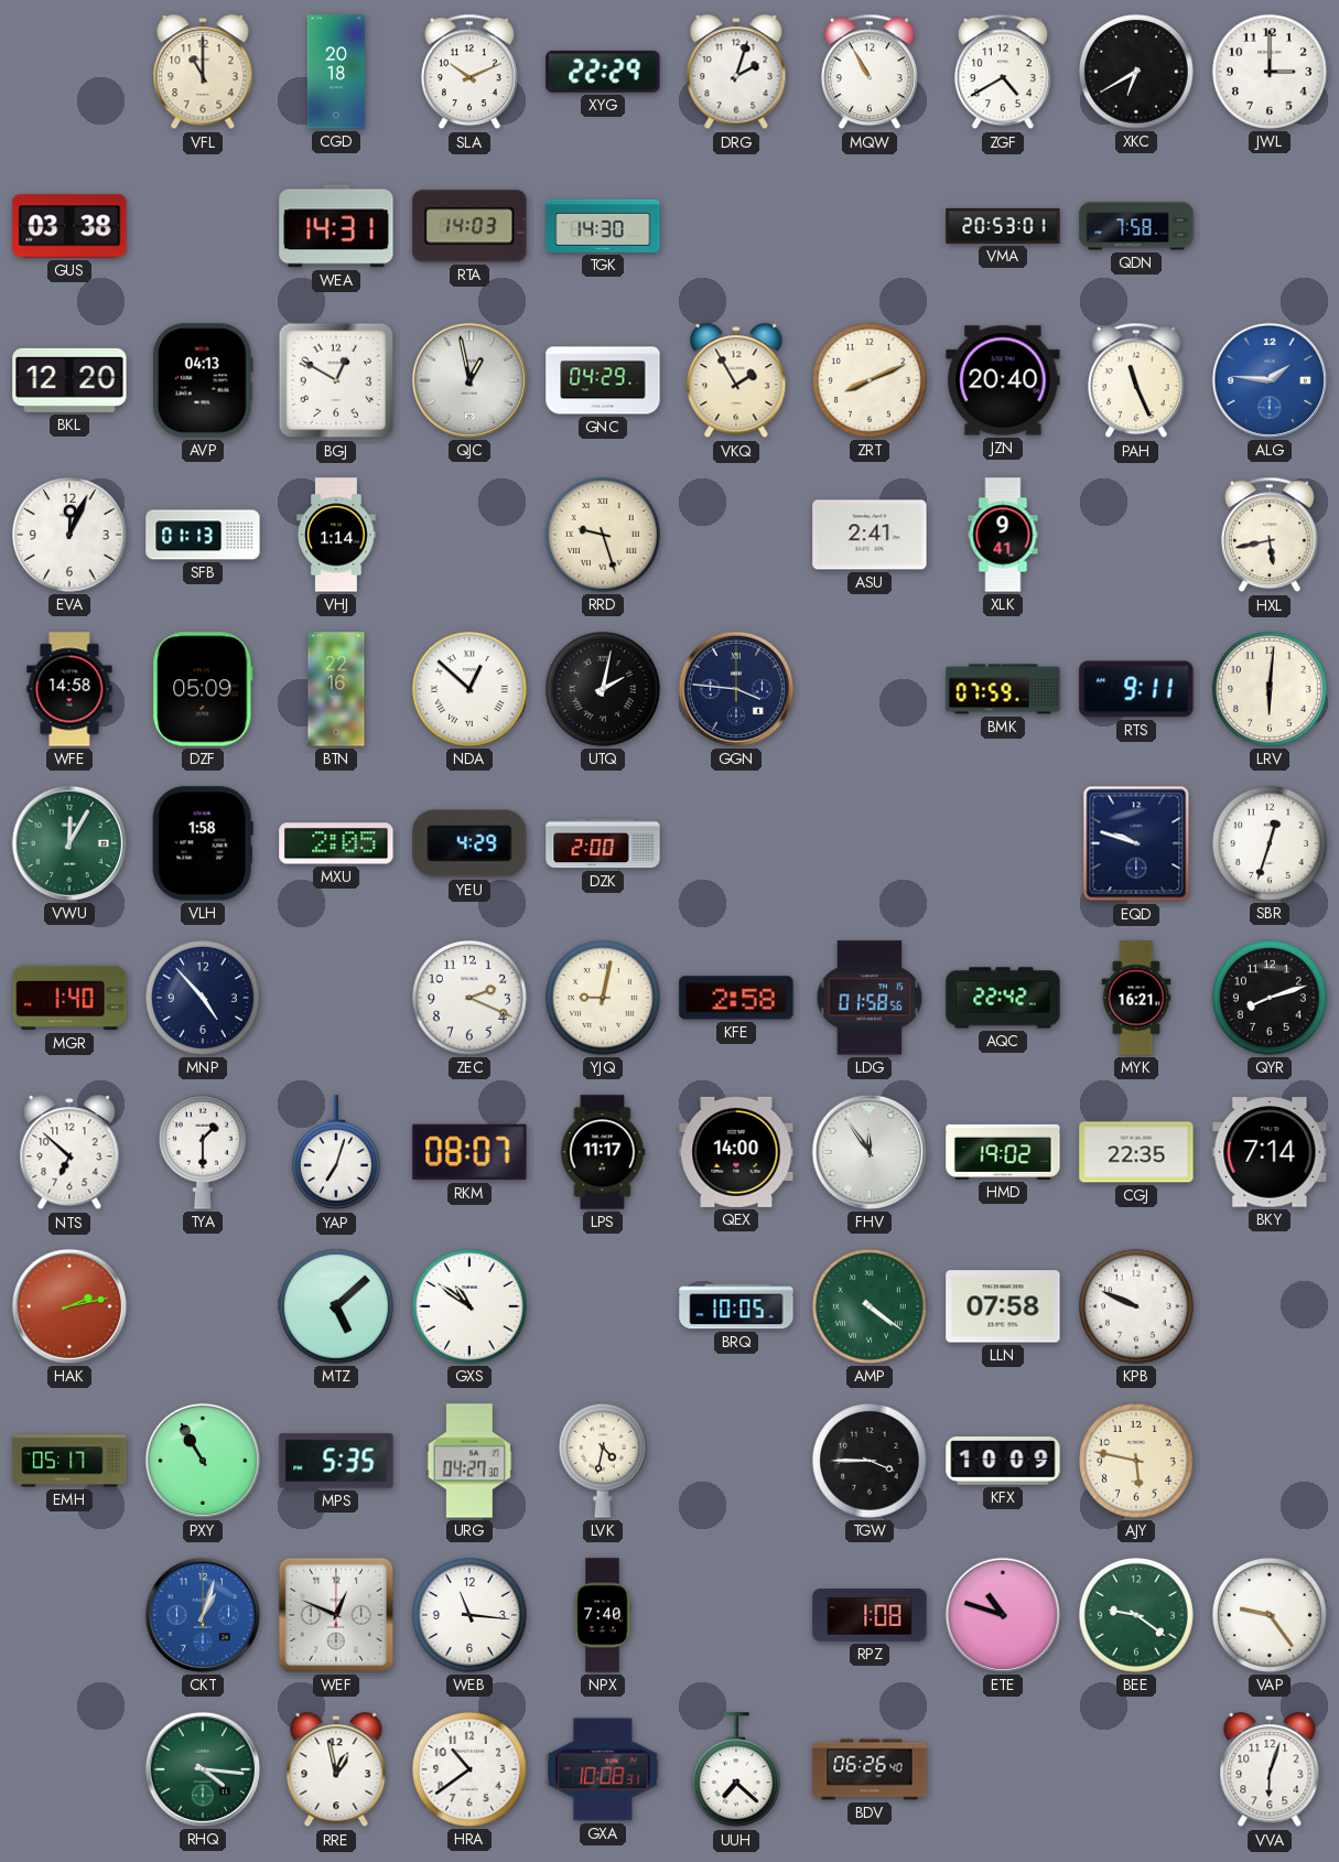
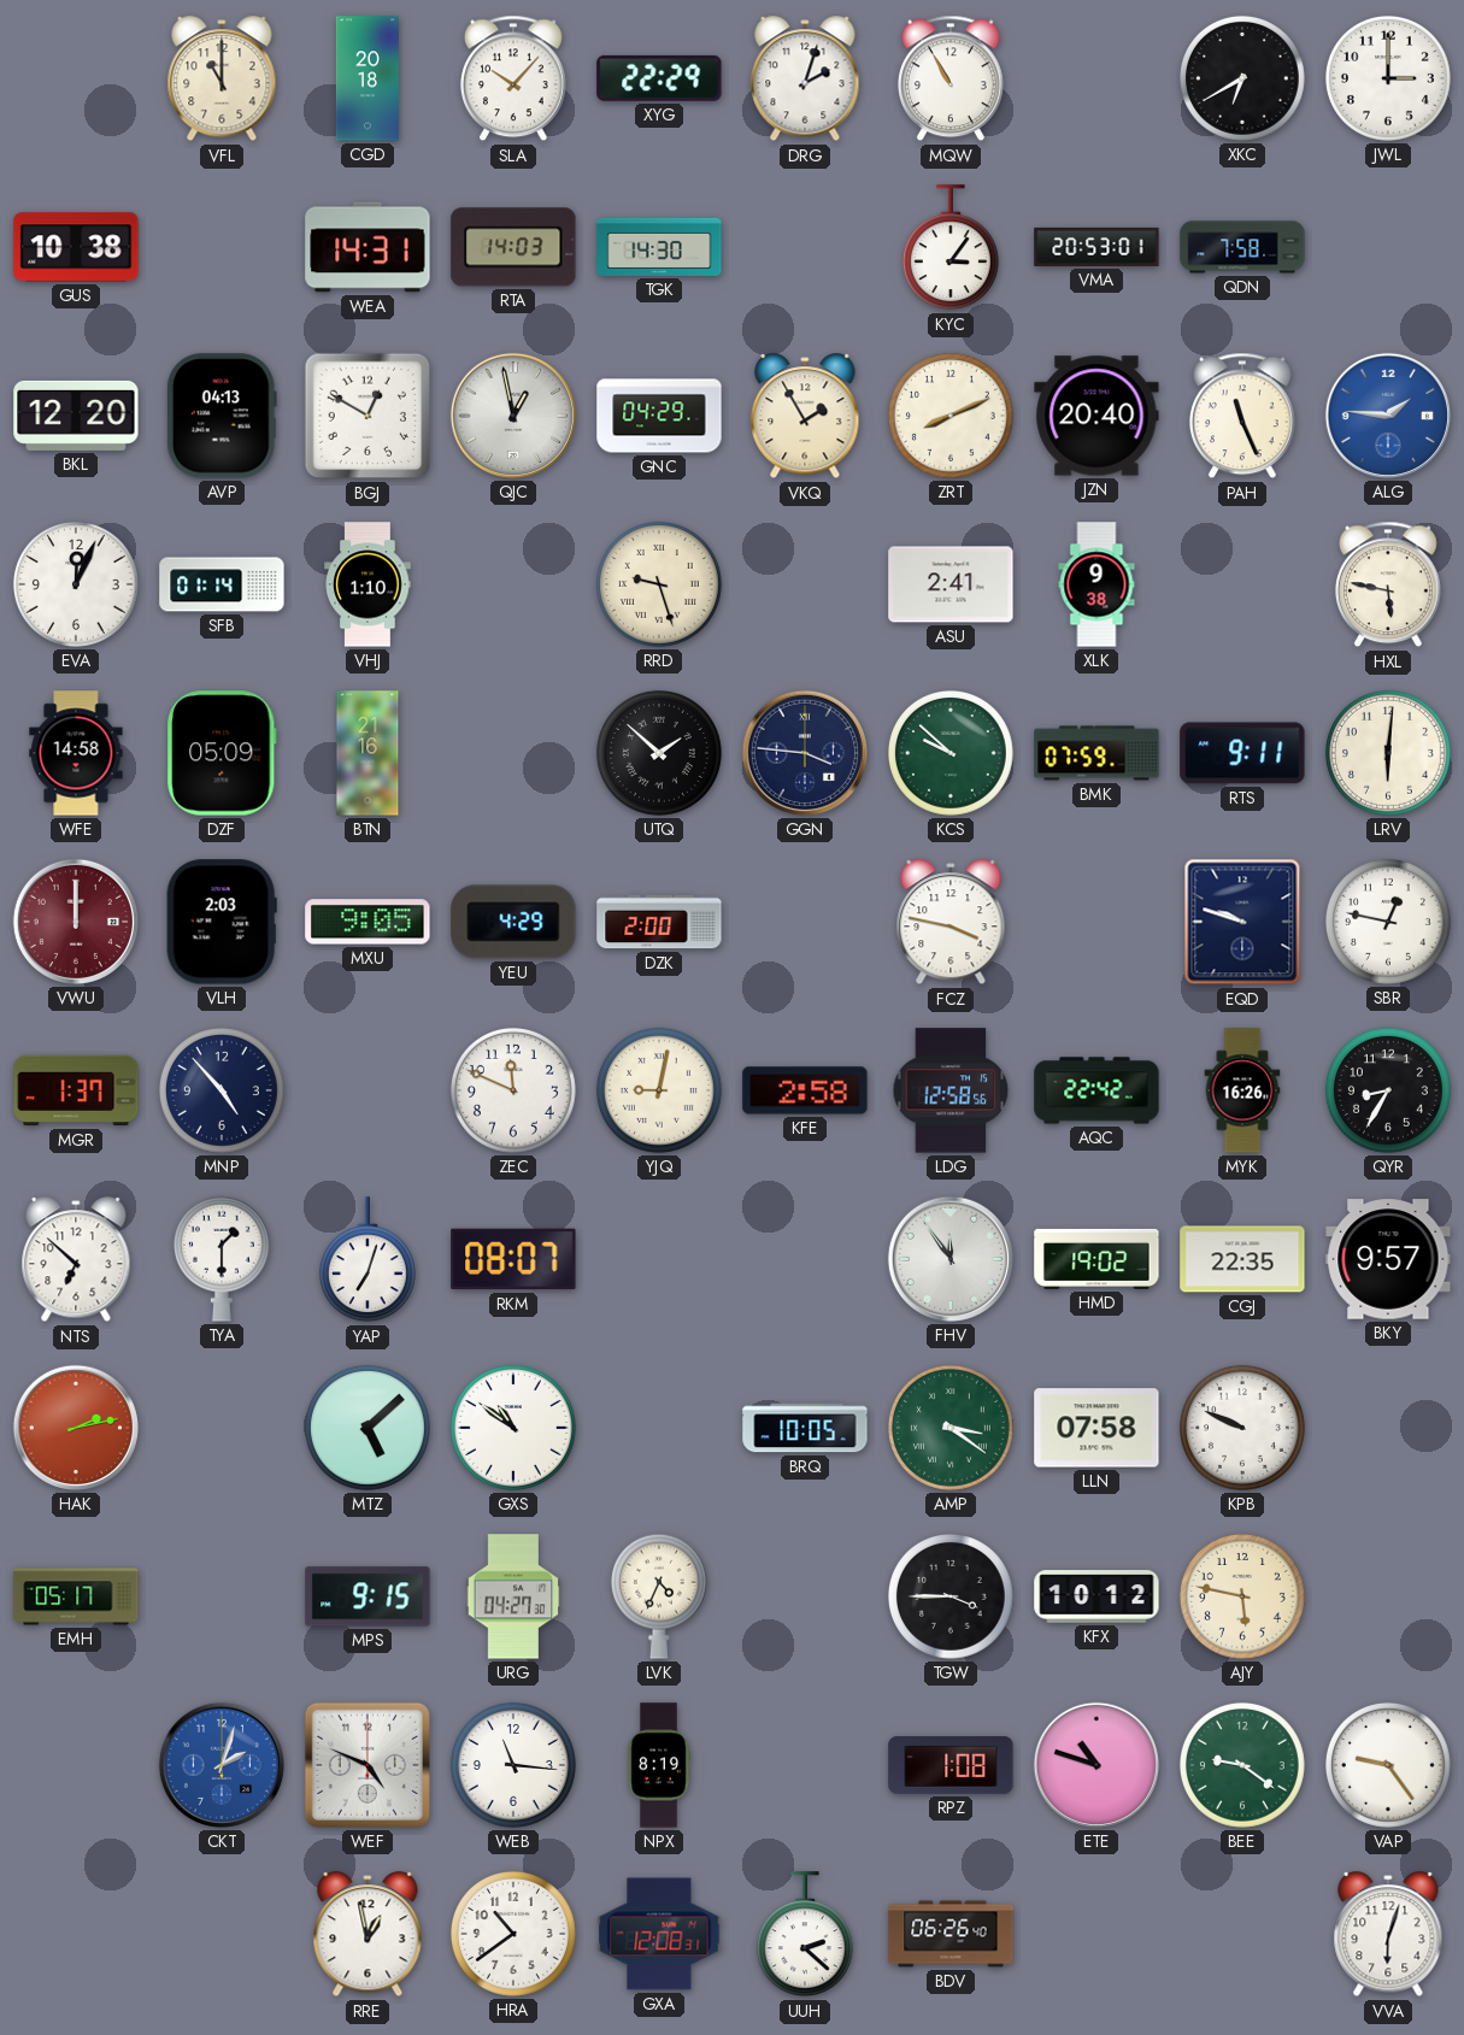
SLA: 10:11 -> 10:07
ZGF: 4:40 -> none
GUS: 03:38 -> 10:38
KYC: none -> 3:06
SFB: 01:13 -> 01:14
VHJ: 1:14 -> 1:10
XLK: 9:41 -> 9:38
HXL: 5:43 -> 5:47
BTN: 22:16 -> 21:16
NDA: 12:52 -> none
UTQ: 2:02 -> 1:52
KCS: none -> 9:52
VWU: 12:05 -> 12:00
VWU dial: green -> burgundy
VLH: 1:58 -> 2:03
MXU: 2:05 -> 9:05
FCZ: none -> 3:47
SBR: 12:33 -> 12:47
MGR: 1:40 -> 1:37
ZEC: 2:19 -> 11:49
LDG: 01:58 -> 12:58
MYK: 16:21 -> 16:26
QYR: 8:12 -> 8:35
LPS: 11:17 -> none
QEX: 14:00 -> none
BKY: 7:14 -> 9:57
AMP: 4:21 -> 3:21
PXY: 10:55 -> none
MPS: 5:35 -> 9:15
LVK: 4:32 -> 4:34
KFX: 10:09 -> 10:12
CKT: 1:03 -> 2:03
WEF: 12:49 -> 4:49
NPX: 7:40 -> 8:19
RHQ: 4:16 -> none
GXA: 10:08 -> 12:08
UUH: 7:22 -> 2:22
